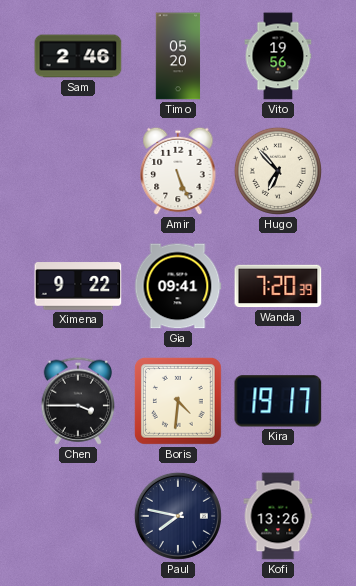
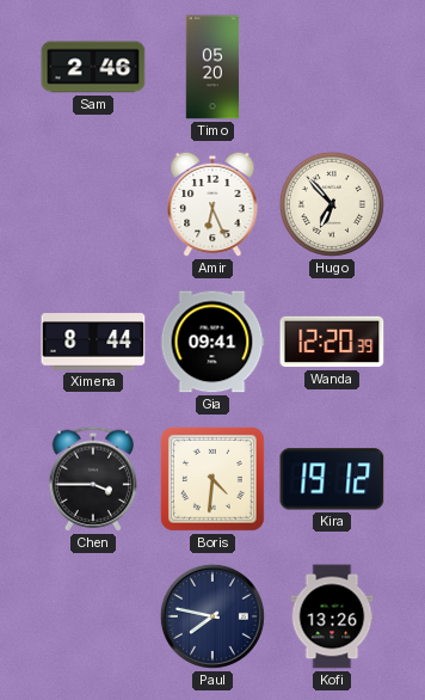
Vito: 19:56 -> none
Amir: 5:26 -> 6:26
Ximena: 9:22 -> 8:44
Wanda: 7:20 -> 12:20
Kira: 19:17 -> 19:12
